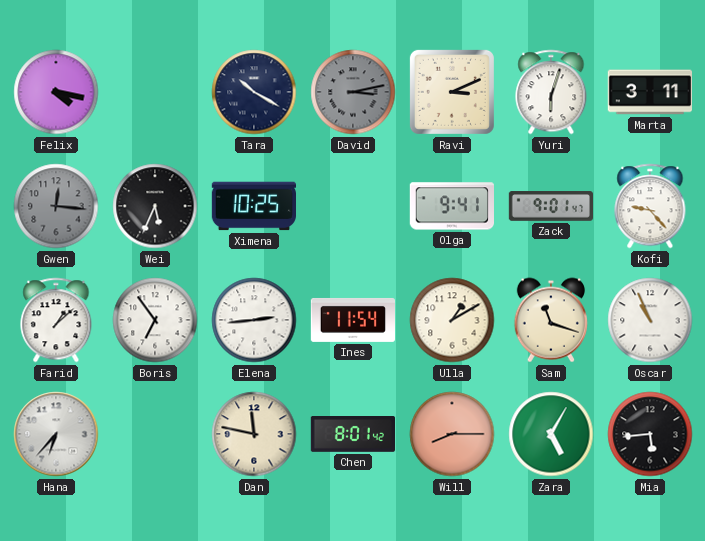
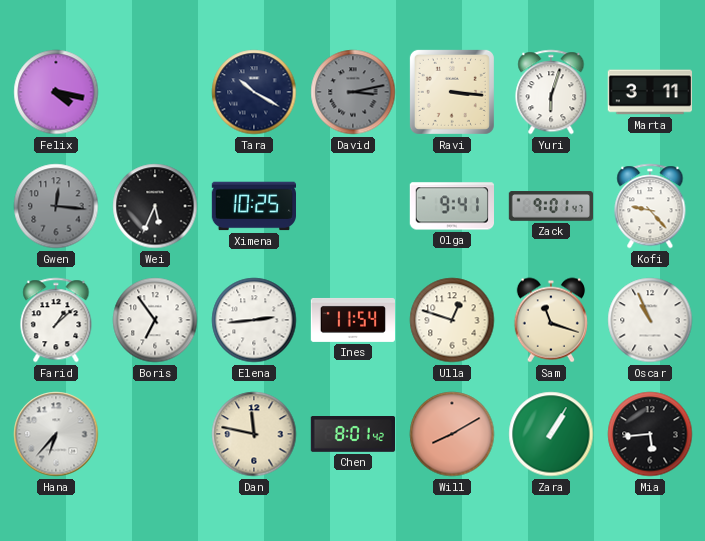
Ravi: 3:11 -> 3:16
Ulla: 1:10 -> 12:48
Will: 8:15 -> 8:10
Zara: 5:05 -> 1:05
